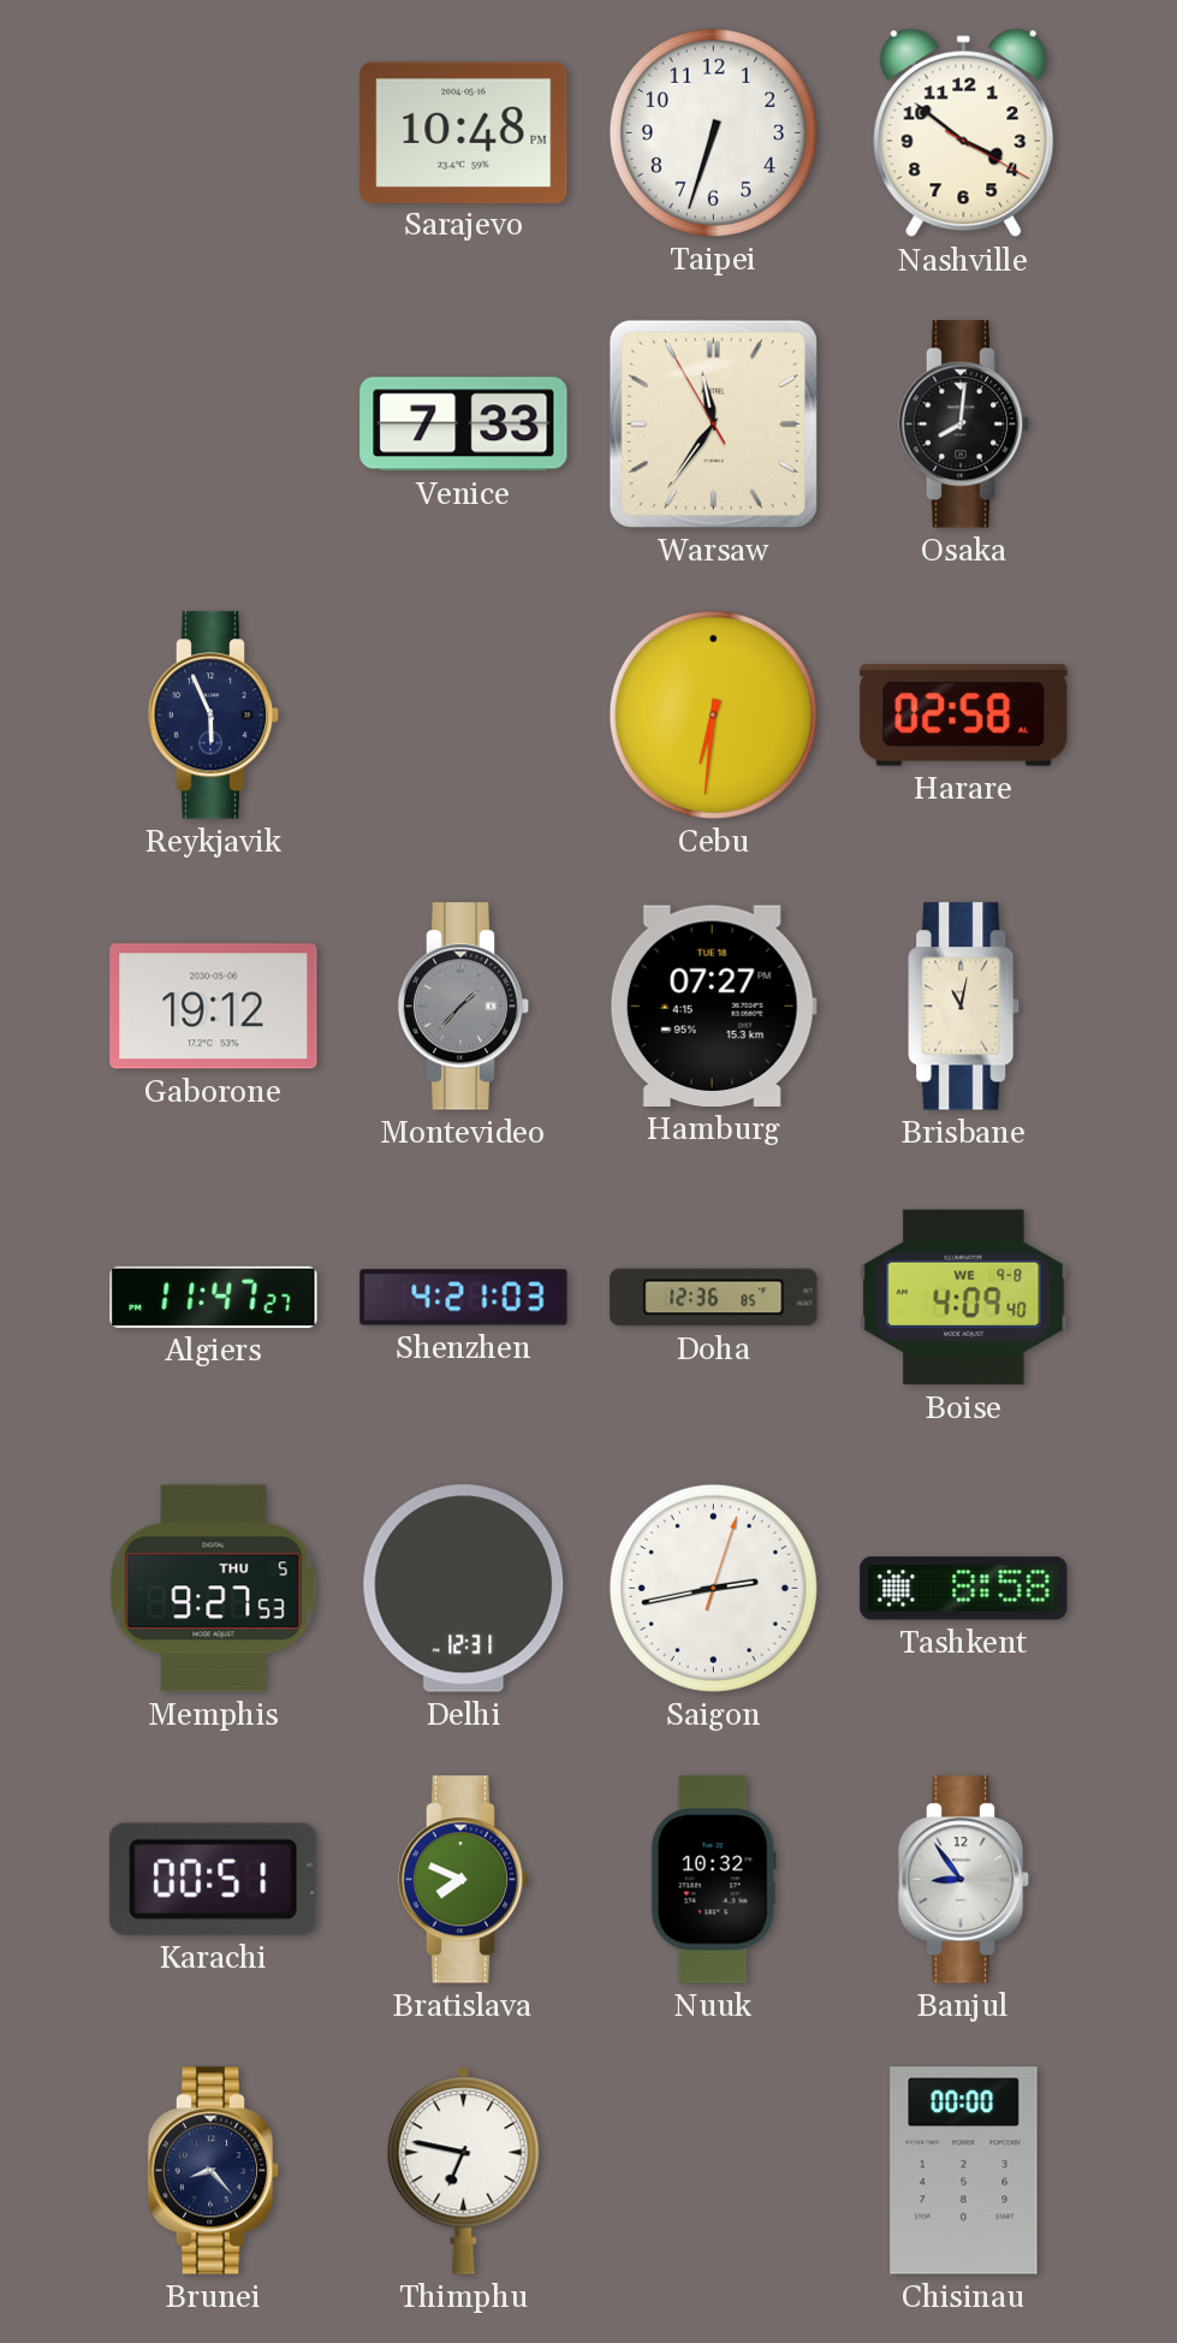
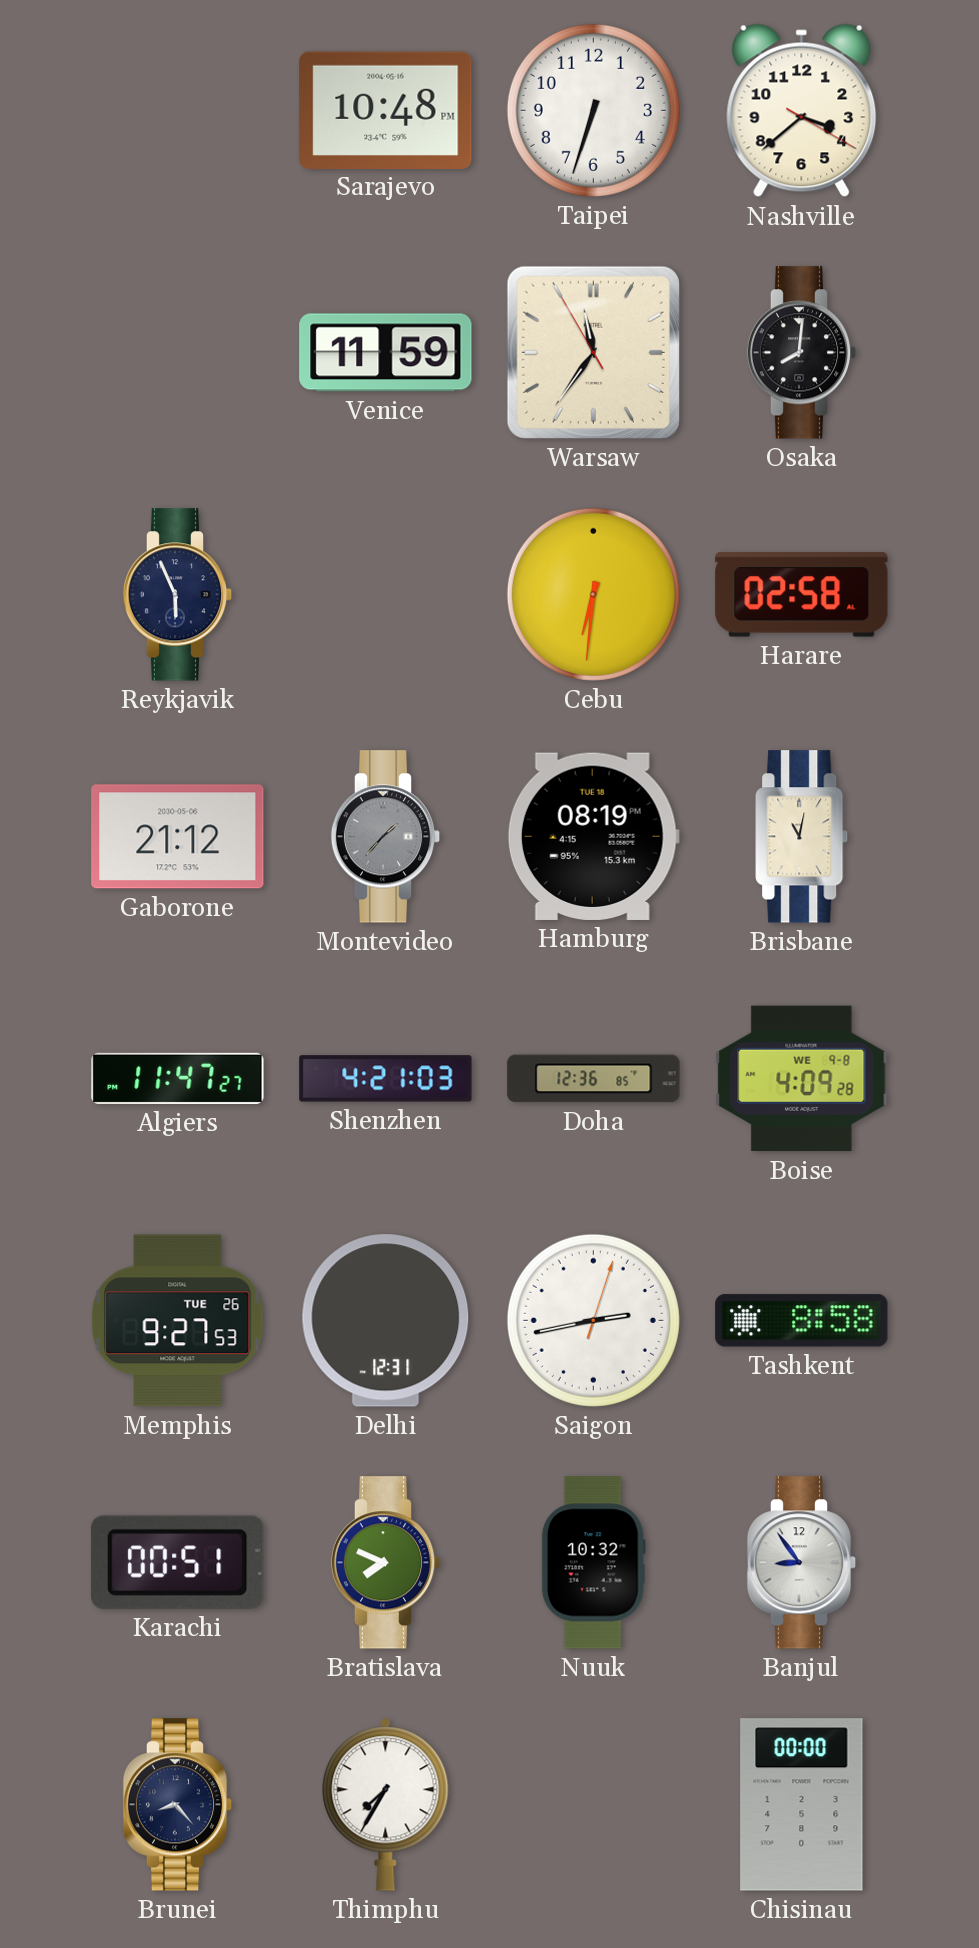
Nashville: 3:51 -> 3:38
Venice: 7:33 -> 11:59
Gaborone: 19:12 -> 21:12
Hamburg: 07:27 -> 08:19
Boise: 4:09:40 -> 4:09:28
Memphis date: THU 5 -> TUE 26
Thimphu: 6:47 -> 7:35
